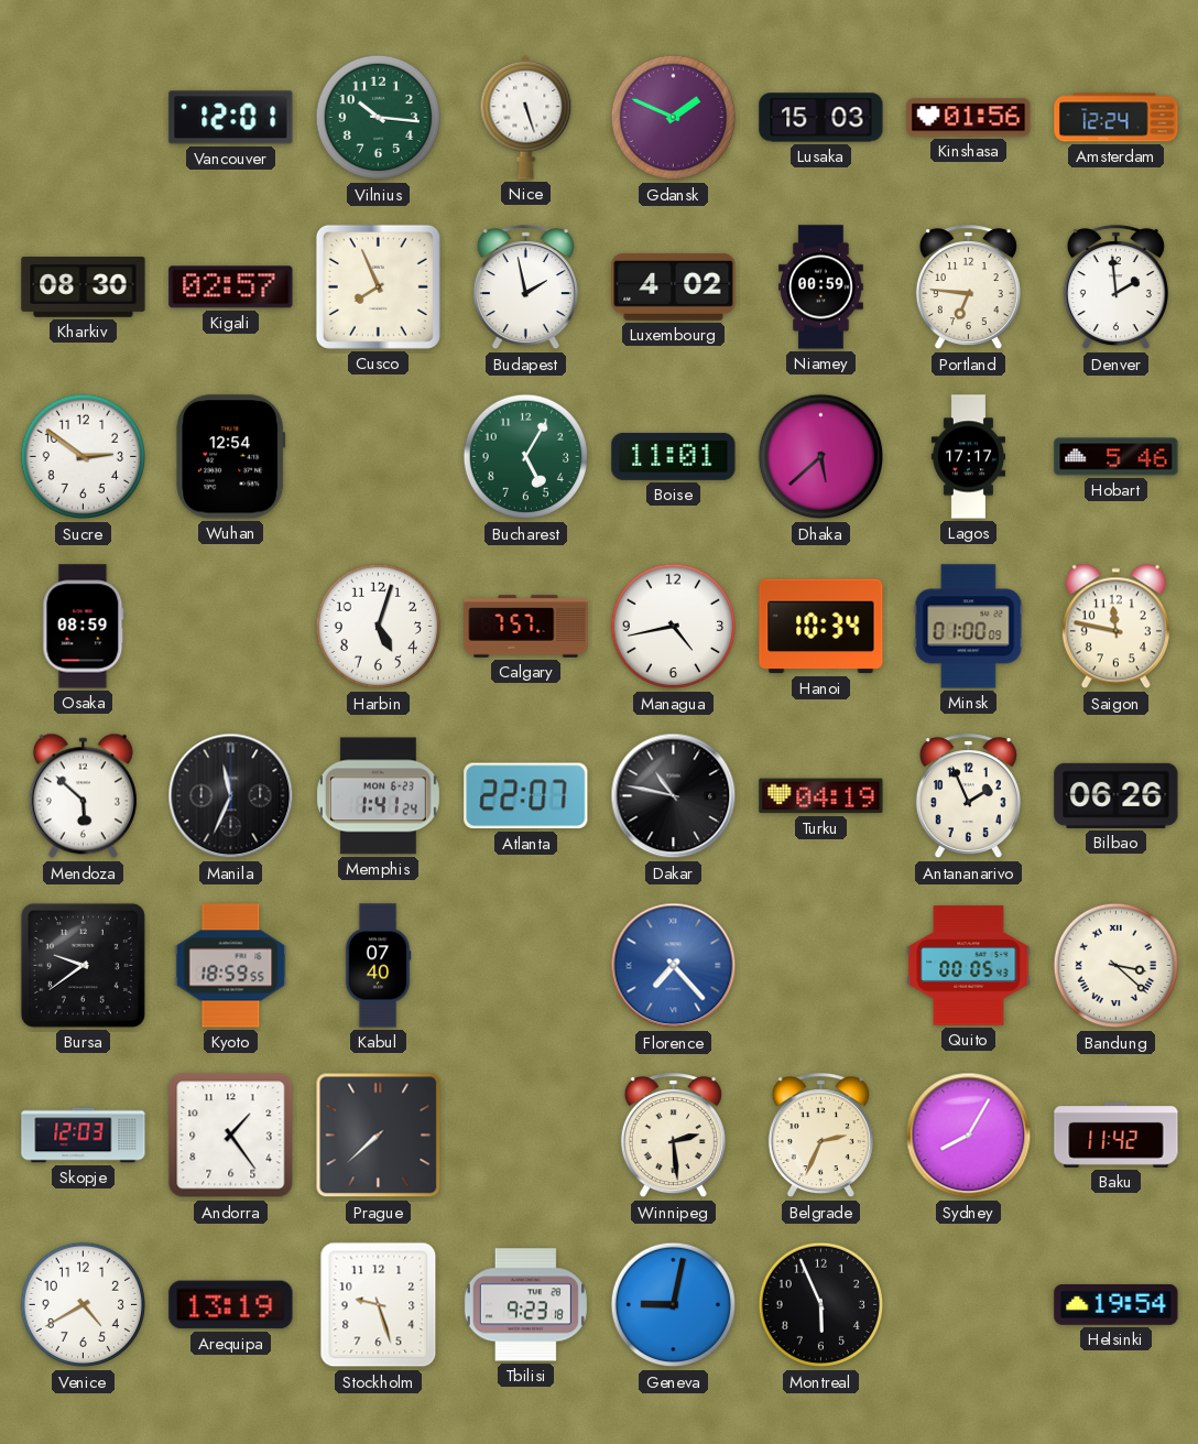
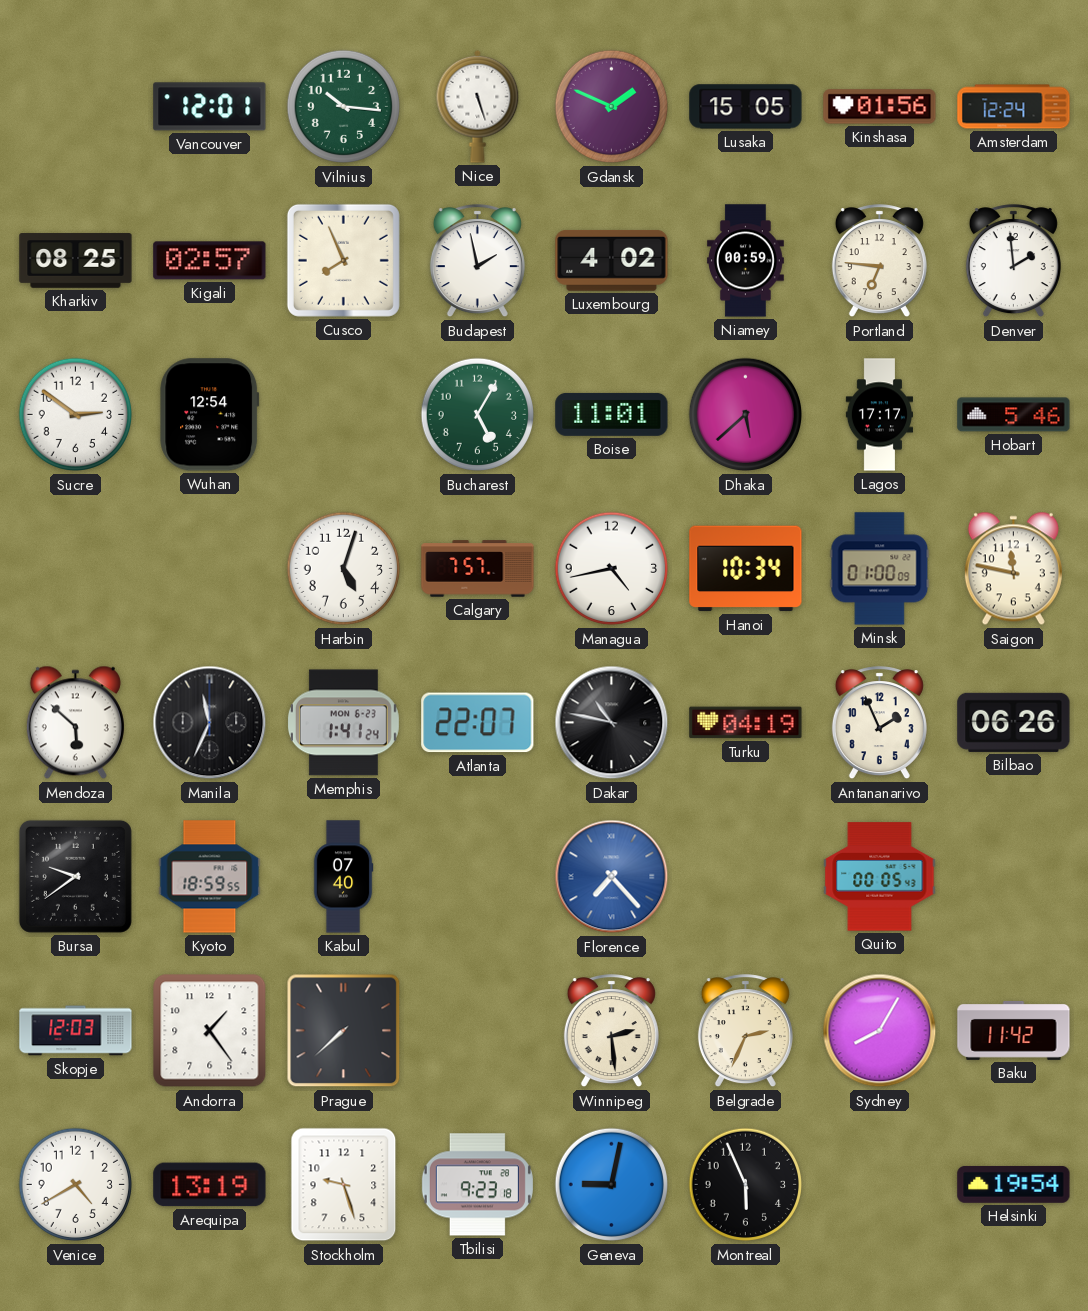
Lusaka: 15:03 -> 15:05
Kharkiv: 08:30 -> 08:25
Osaka: 08:59 -> none
Bandung: 3:22 -> none
